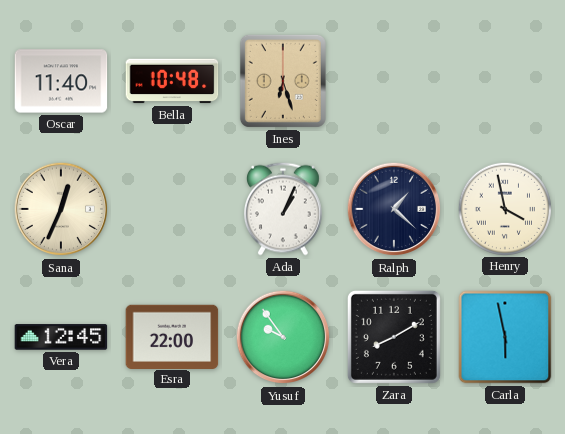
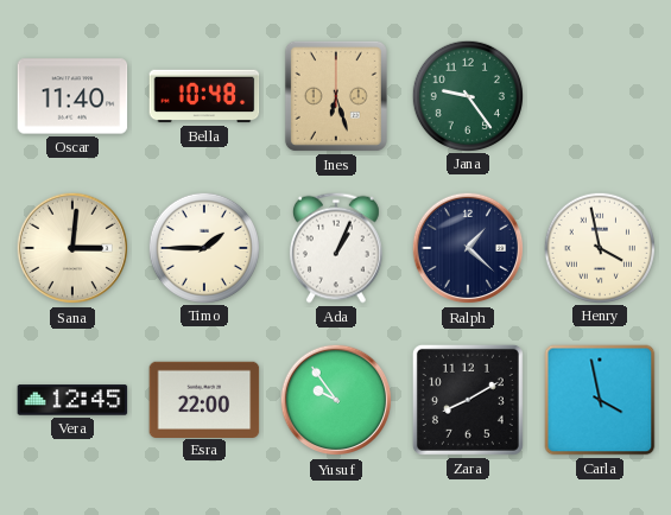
Jana: none -> 9:24
Sana: 12:34 -> 3:01
Timo: none -> 1:45
Carla: 5:58 -> 3:58
